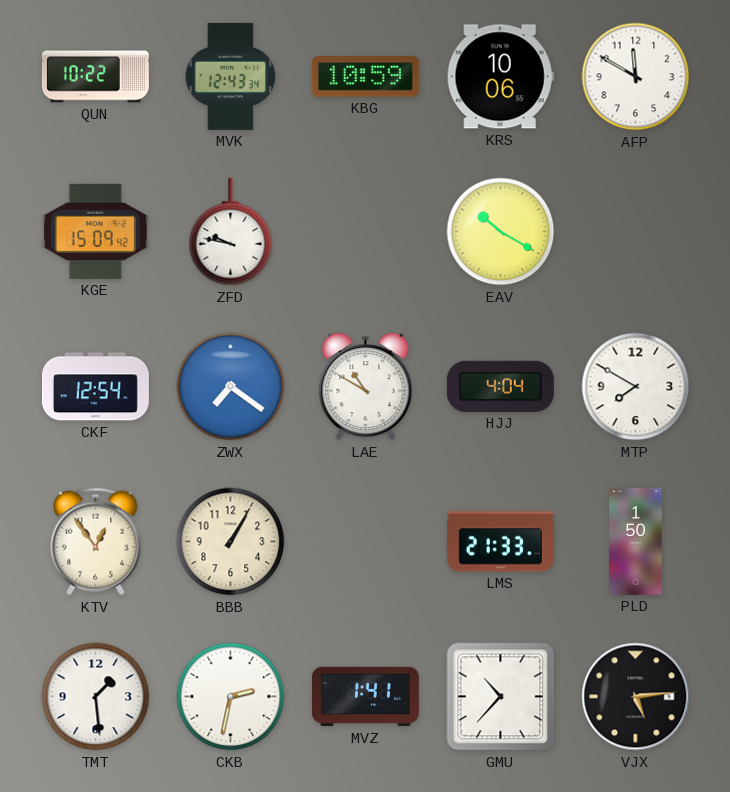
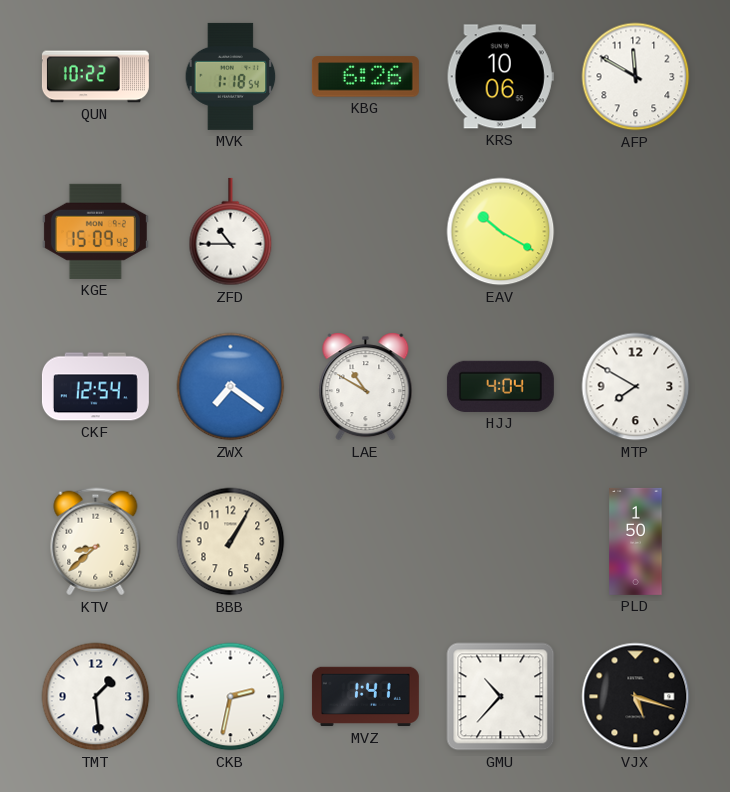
MVK: 12:43 -> 1:18
KBG: 10:59 -> 6:26
ZFD: 9:47 -> 10:45
KTV: 12:54 -> 8:38
LMS: 21:33 -> none
VJX: 5:14 -> 5:18
